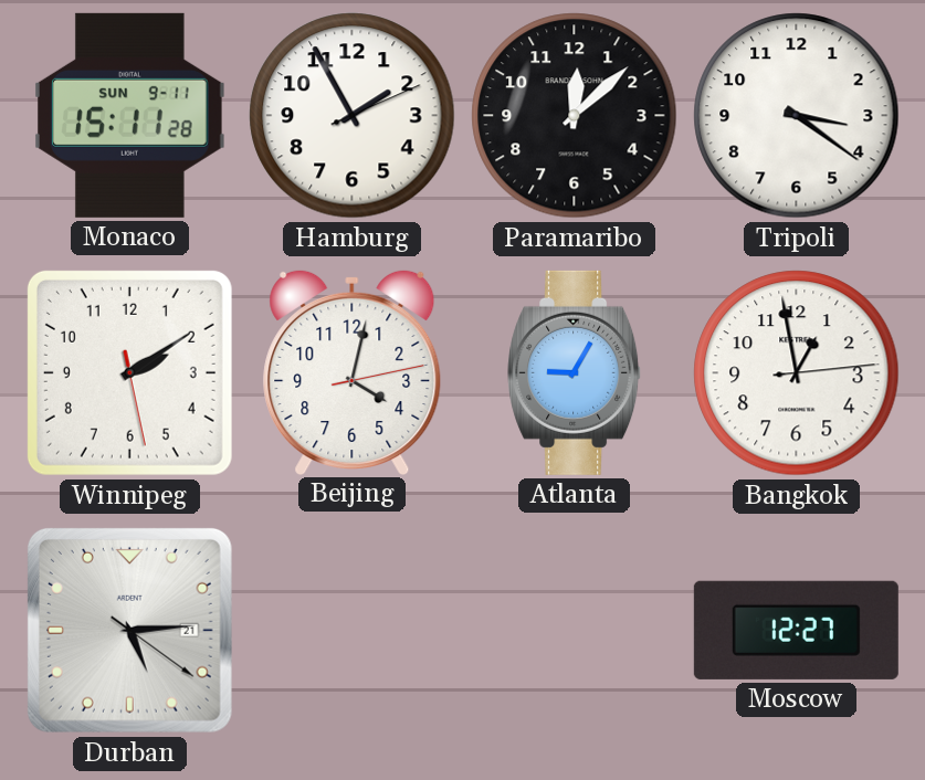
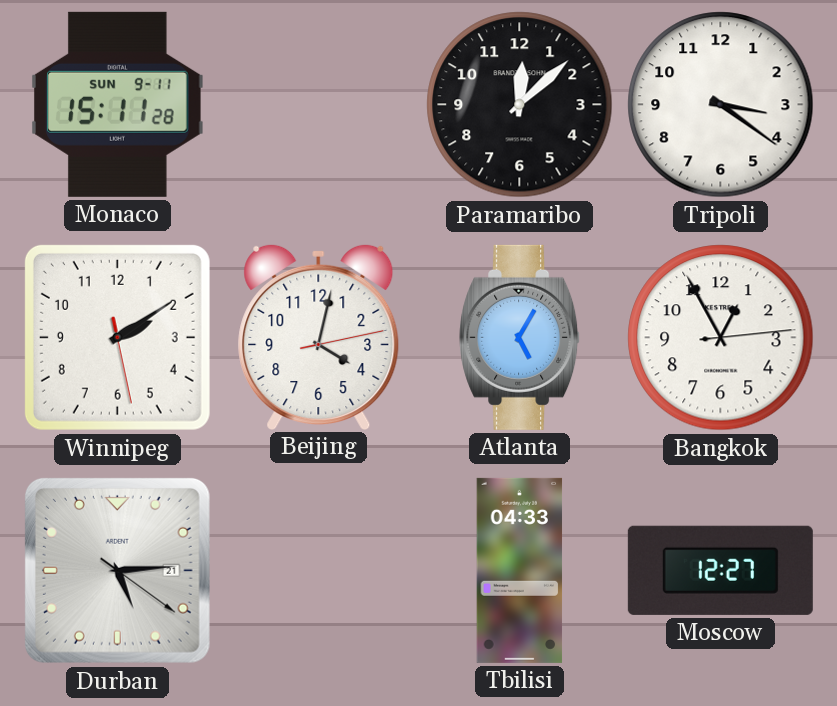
Hamburg: 1:55 -> none
Atlanta: 9:05 -> 5:05
Bangkok: 12:58 -> 12:55
Tbilisi: none -> 04:33
